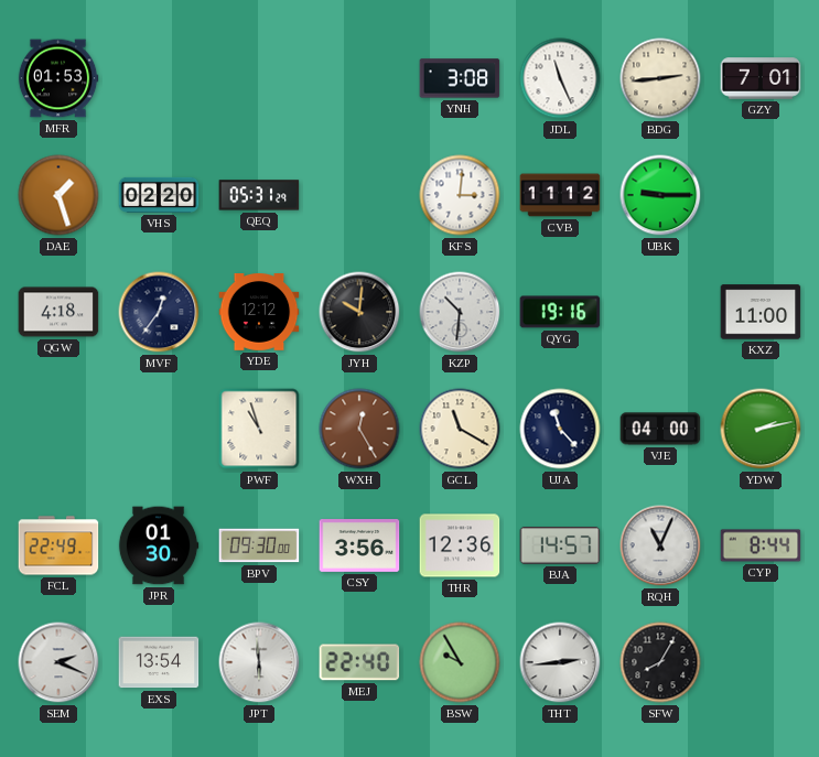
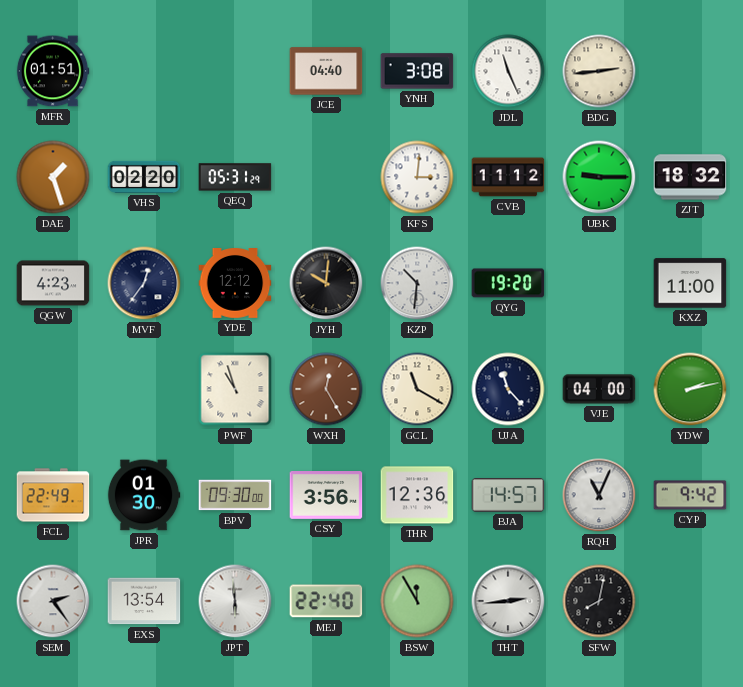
MFR: 01:53 -> 01:51
JCE: none -> 04:40
GZY: 7:01 -> none
ZJT: none -> 18:32
QGW: 4:18 -> 4:23
QYG: 19:16 -> 19:20
CYP: 8:44 -> 9:42
SEM: 2:19 -> 2:24
BSW: 9:55 -> 11:55
SFW: 8:05 -> 8:02
